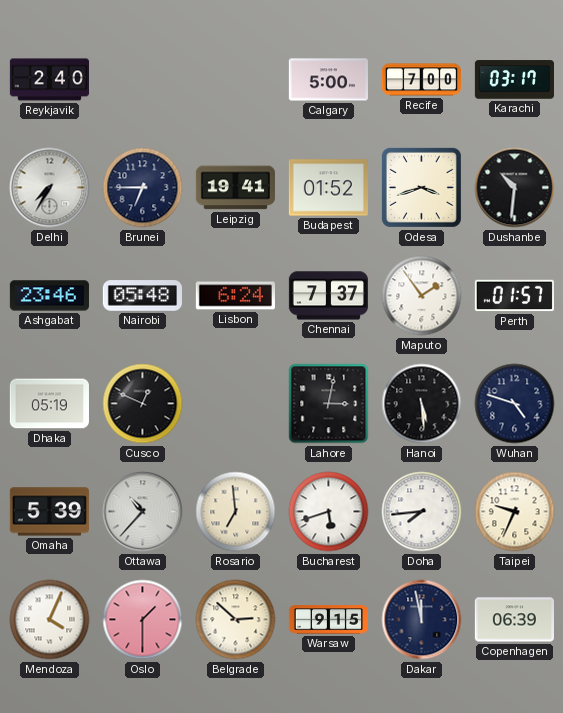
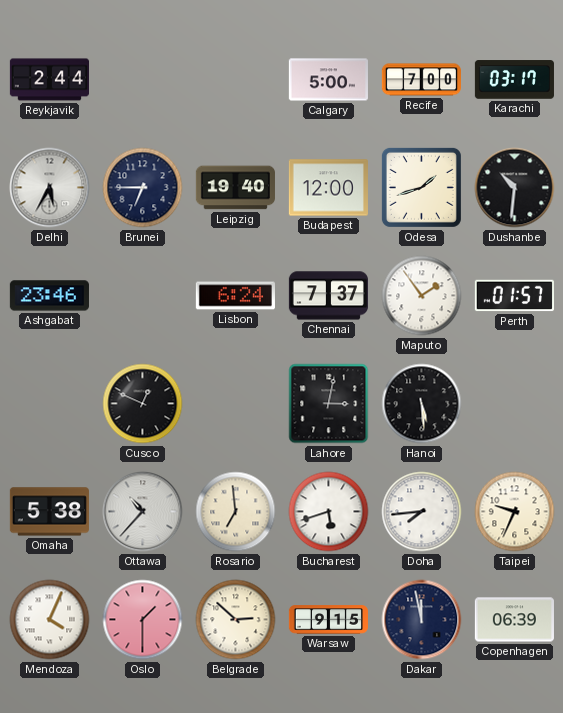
Reykjavik: 2:40 -> 2:44
Delhi: 7:35 -> 5:35
Leipzig: 19:41 -> 19:40
Budapest: 01:52 -> 12:00
Odesa: 3:42 -> 1:42
Nairobi: 05:48 -> none
Dhaka: 05:19 -> none
Wuhan: 4:48 -> none
Omaha: 5:39 -> 5:38
